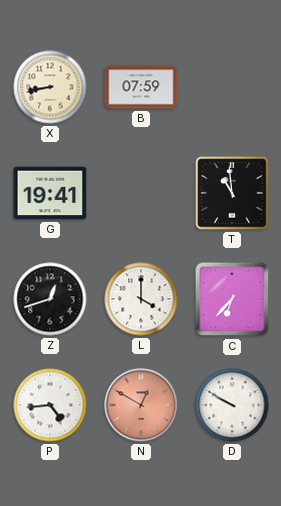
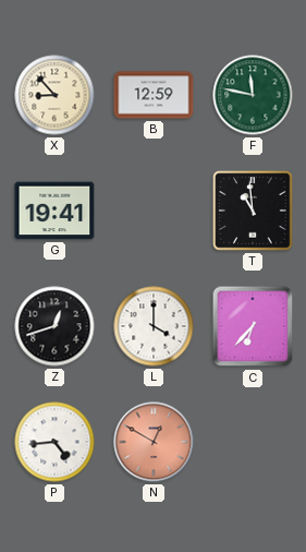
X: 8:43 -> 8:53
B: 07:59 -> 12:59
F: none -> 11:47
D: 9:50 -> none
